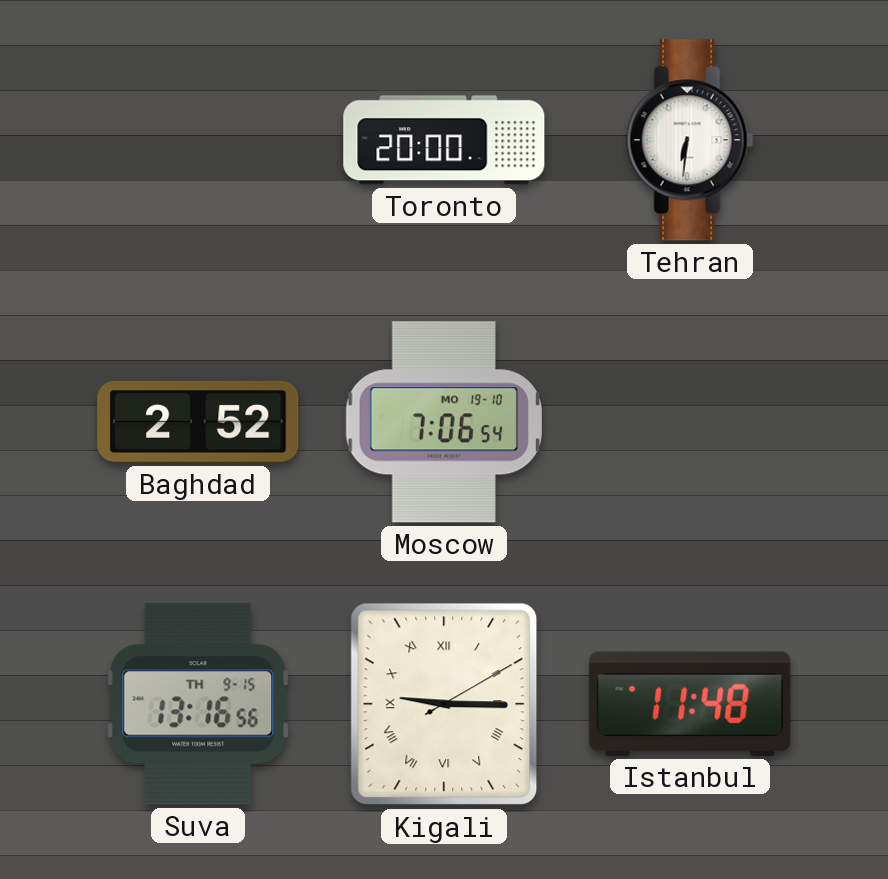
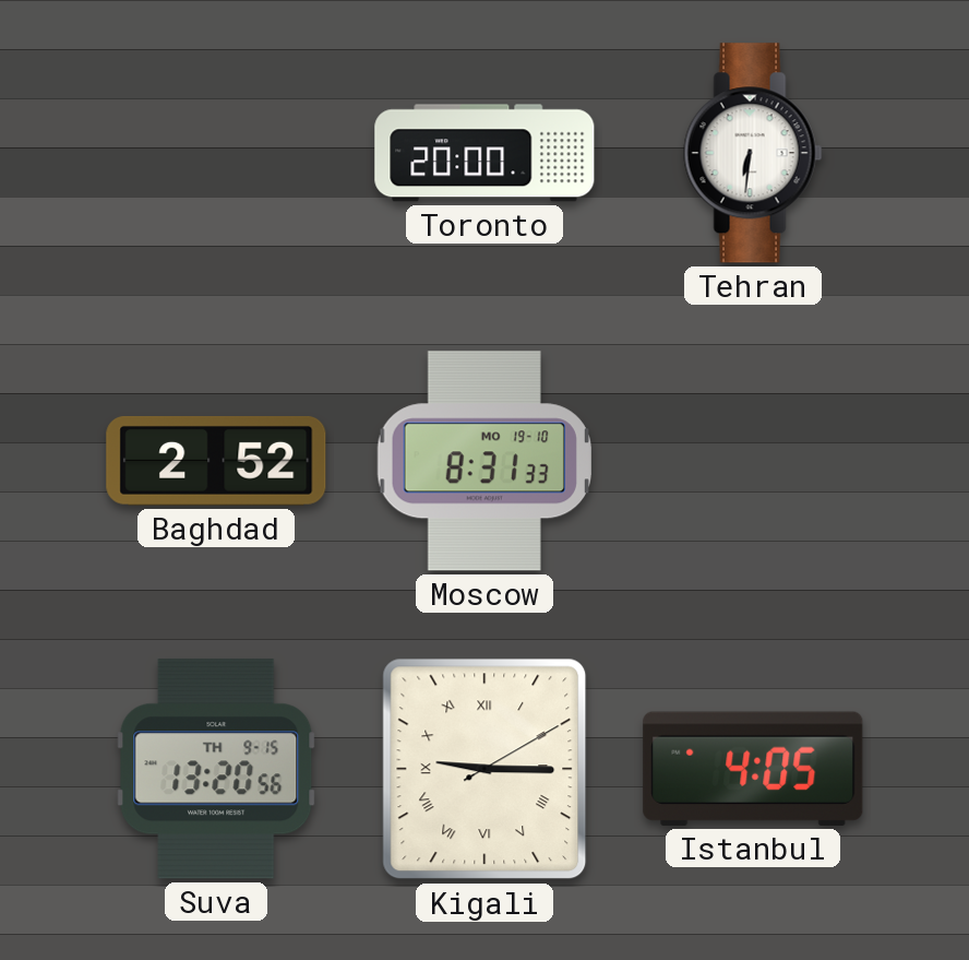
Moscow: 7:06 -> 8:31
Suva: 13:16 -> 13:20
Istanbul: 11:48 -> 4:05
